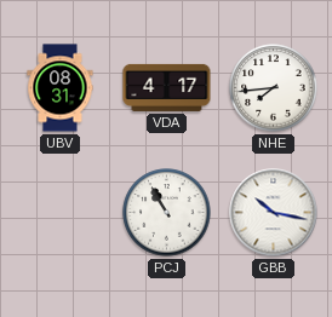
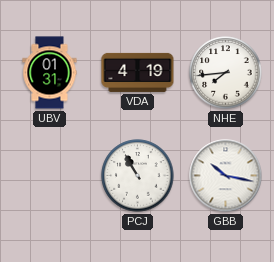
UBV: 08:31 -> 01:31
VDA: 4:17 -> 4:19
